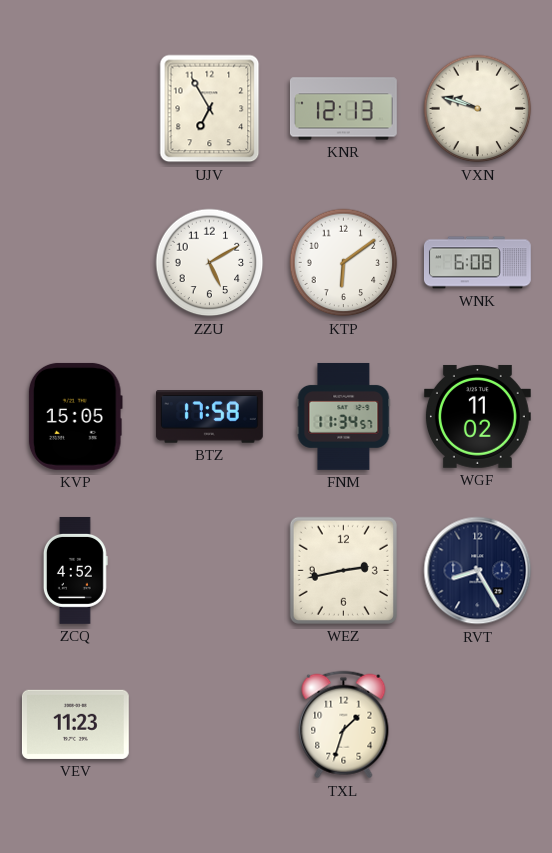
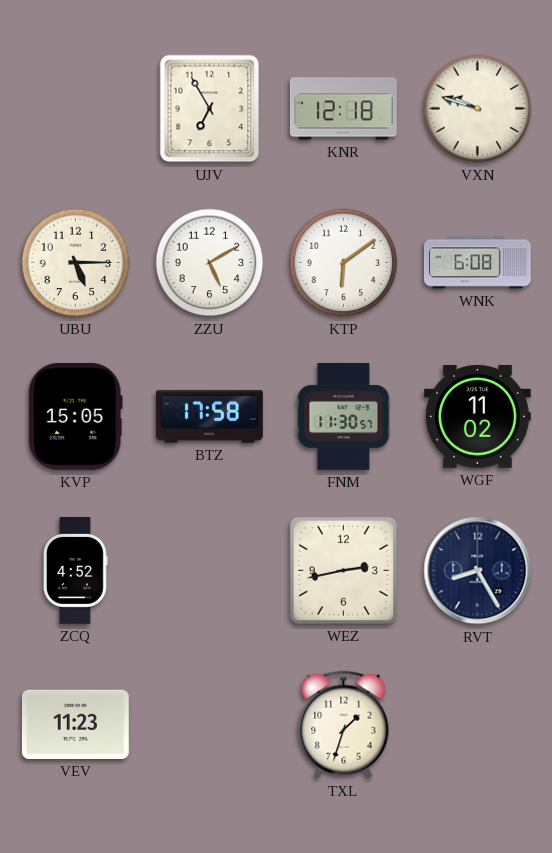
KNR: 12:13 -> 12:18
UBU: none -> 5:15
FNM: 11:34 -> 11:30
